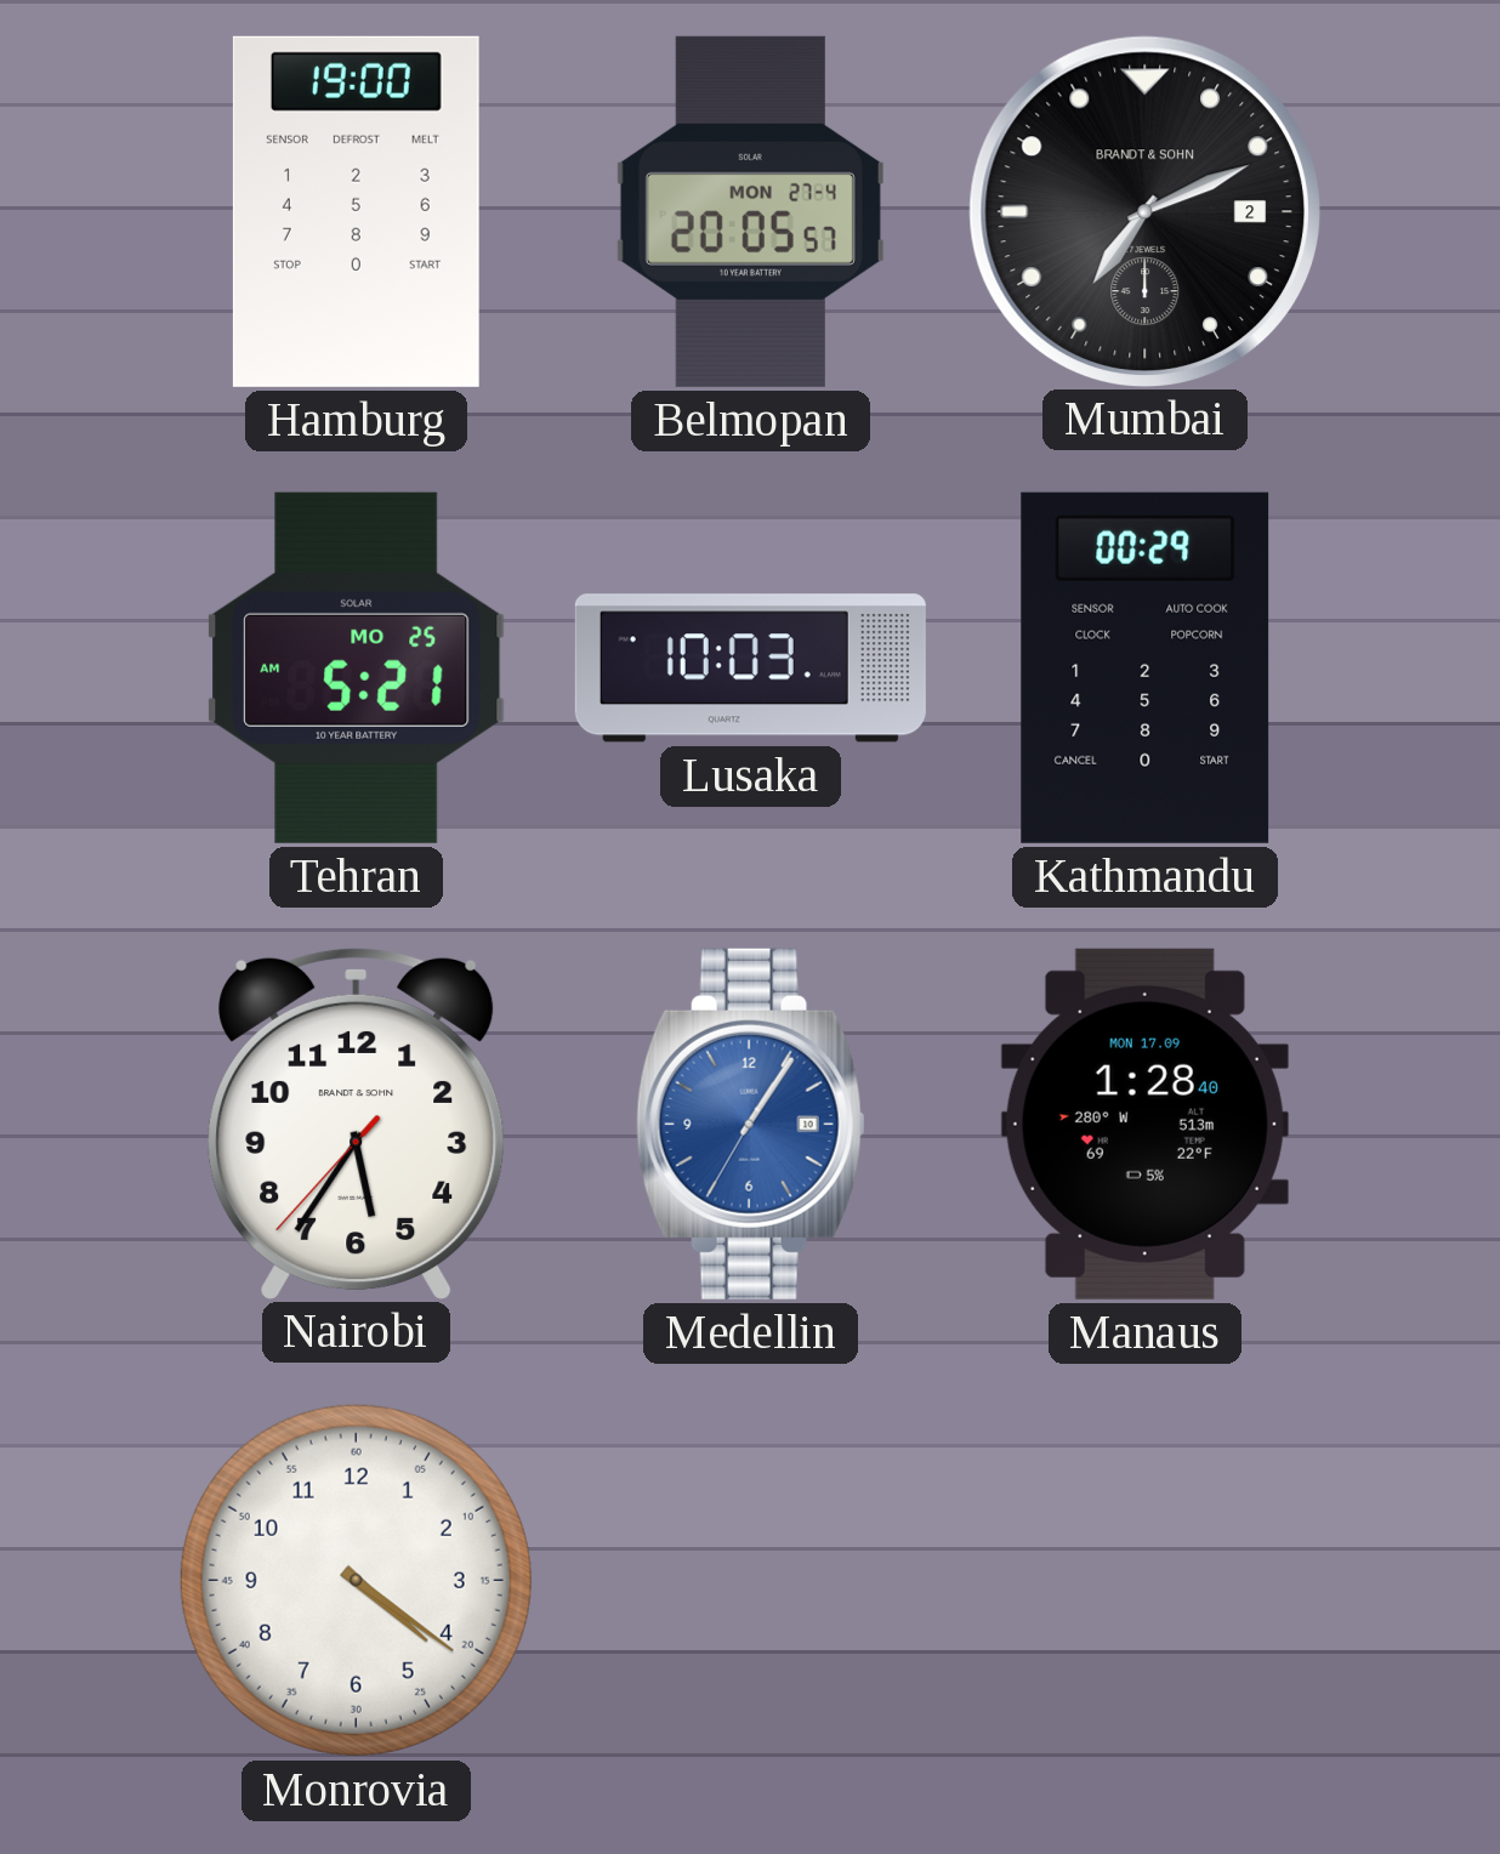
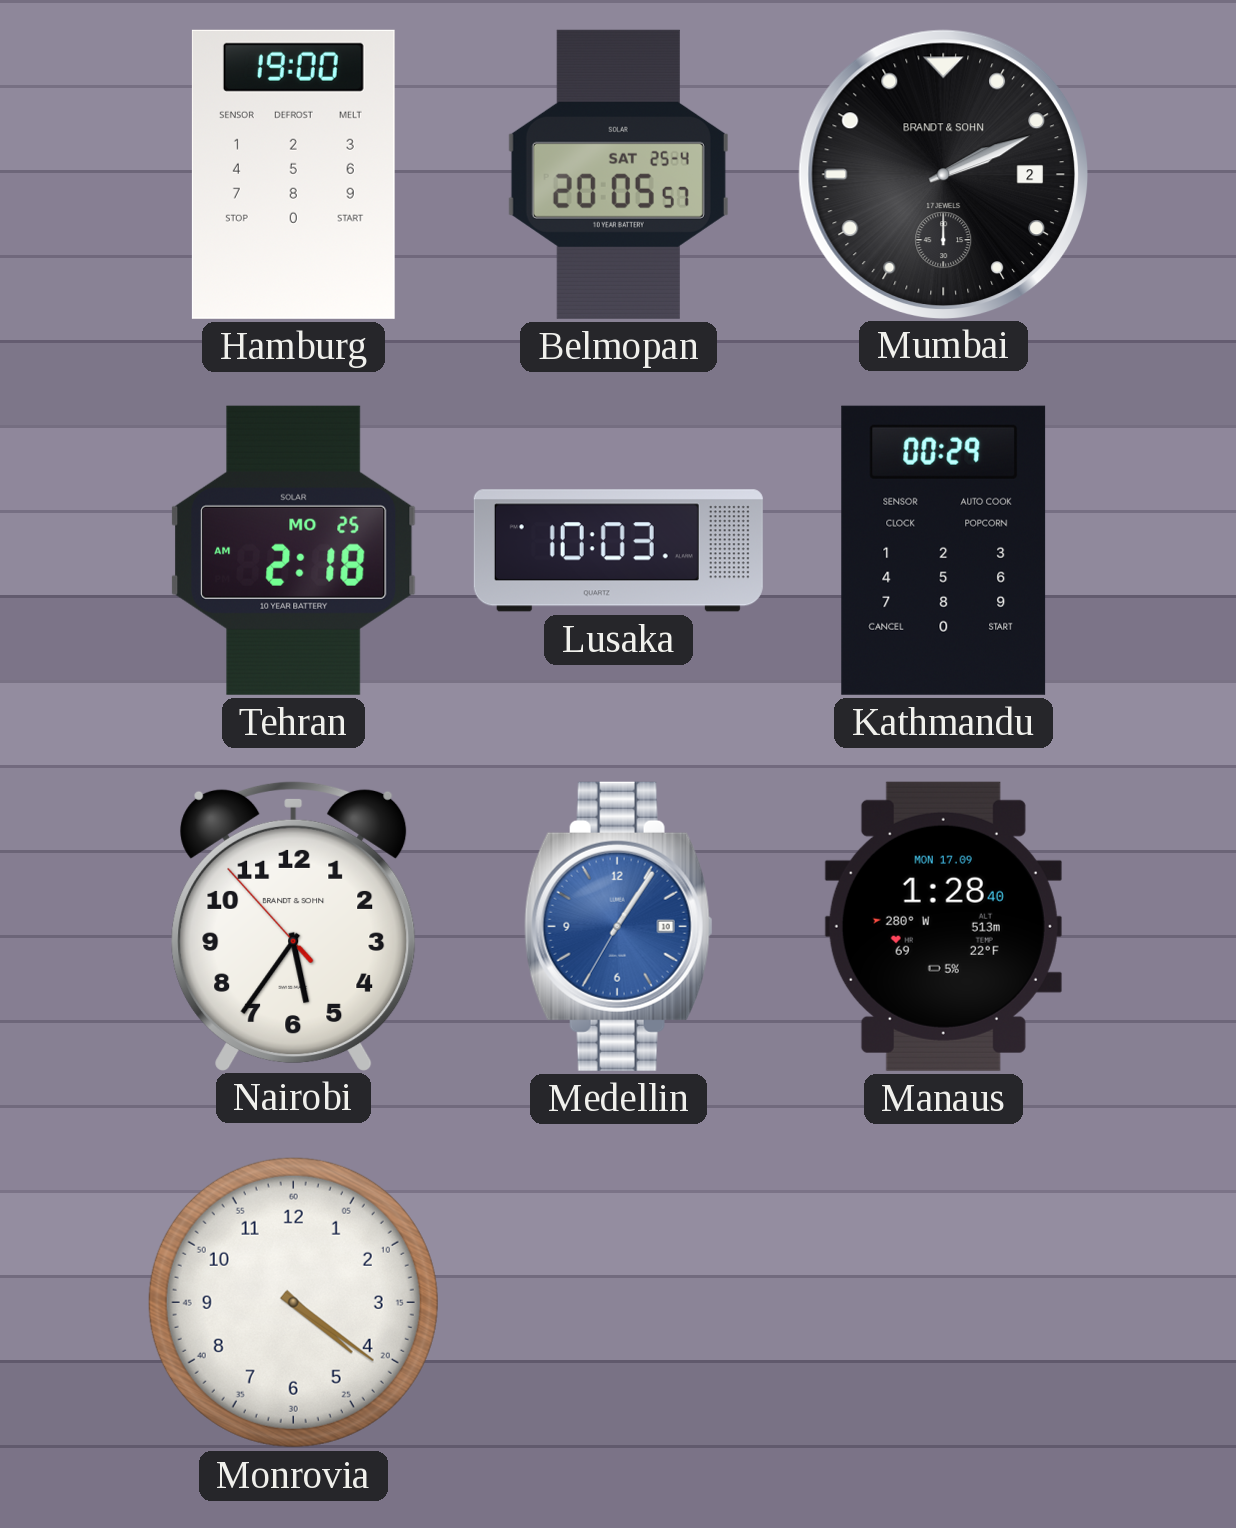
Belmopan date: MON 27-4 -> SAT 25-4
Mumbai: 7:11 -> 2:11
Tehran: 5:21 -> 2:18
Nairobi: 5:35:37 -> 5:35:53
